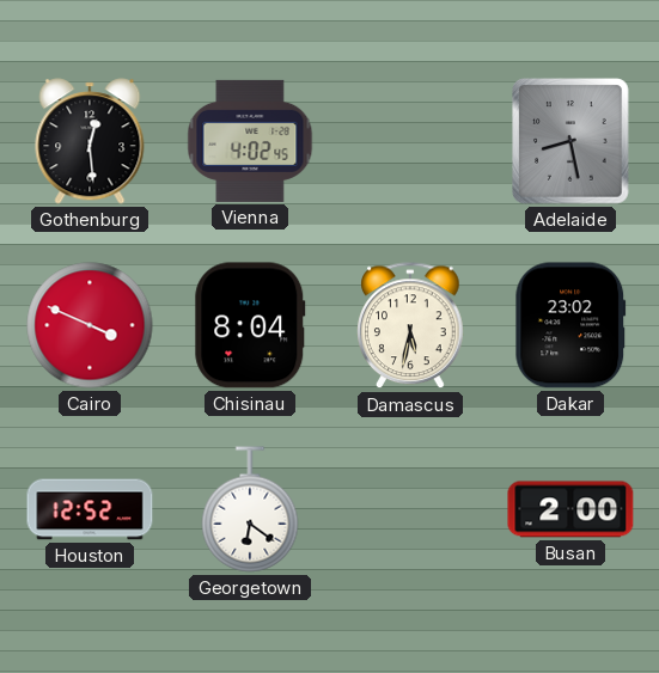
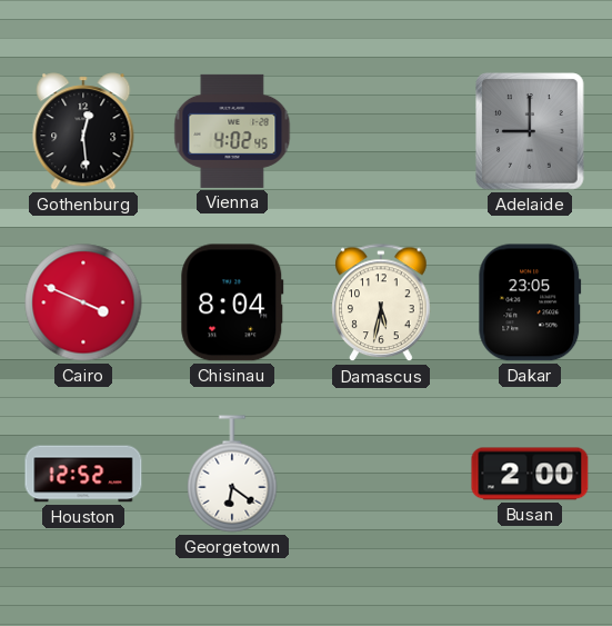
Adelaide: 8:28 -> 9:00
Dakar: 23:02 -> 23:05
